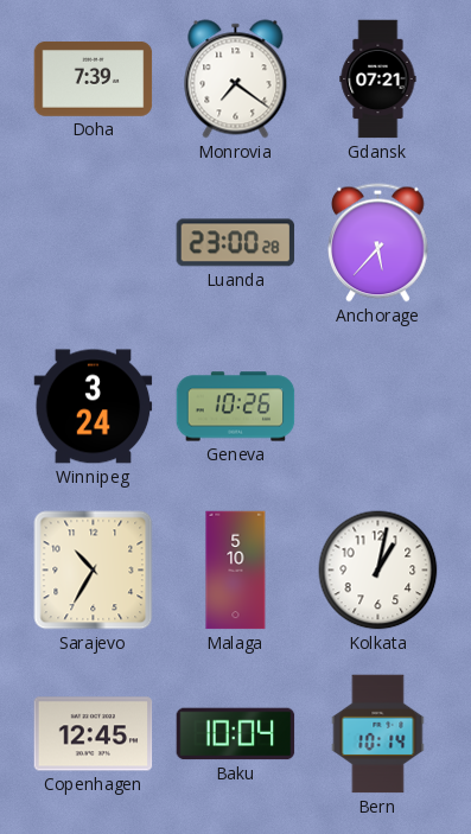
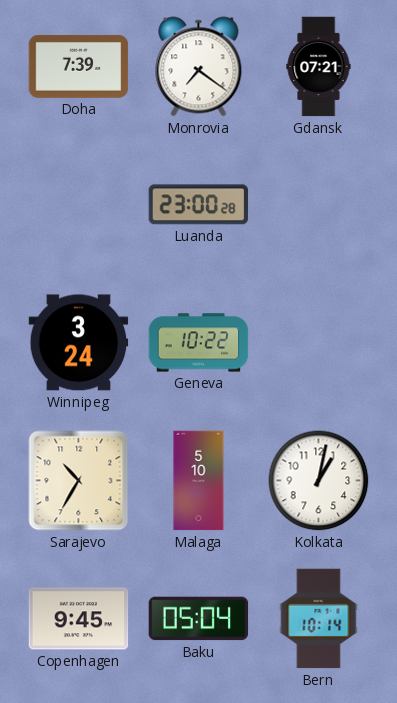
Anchorage: 5:37 -> none
Geneva: 10:26 -> 10:22
Copenhagen: 12:45 -> 9:45
Baku: 10:04 -> 05:04
